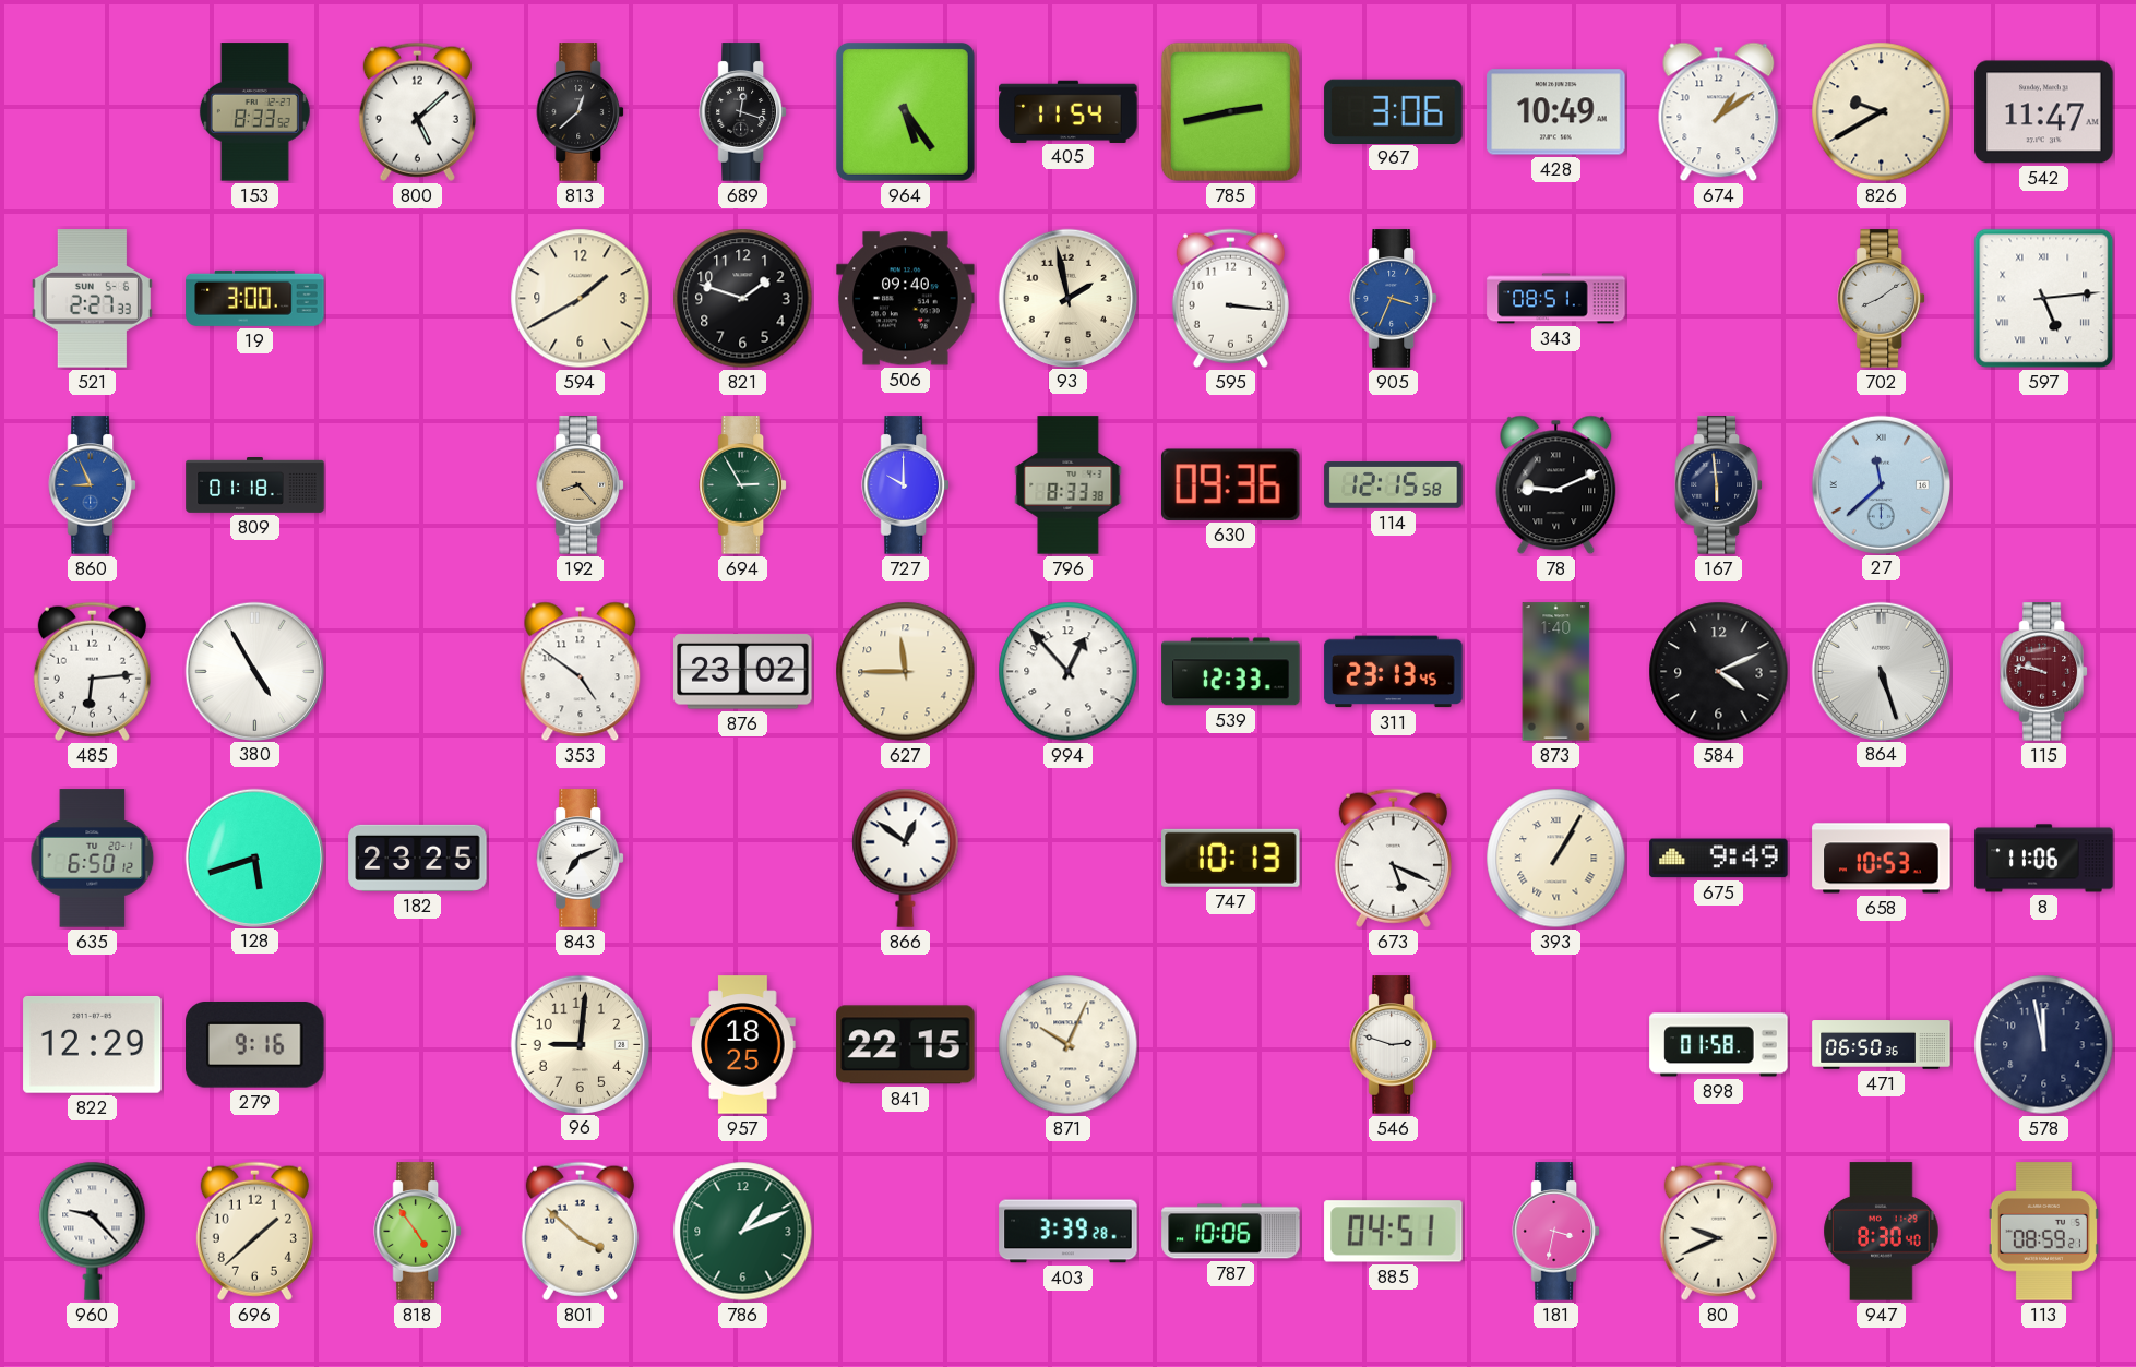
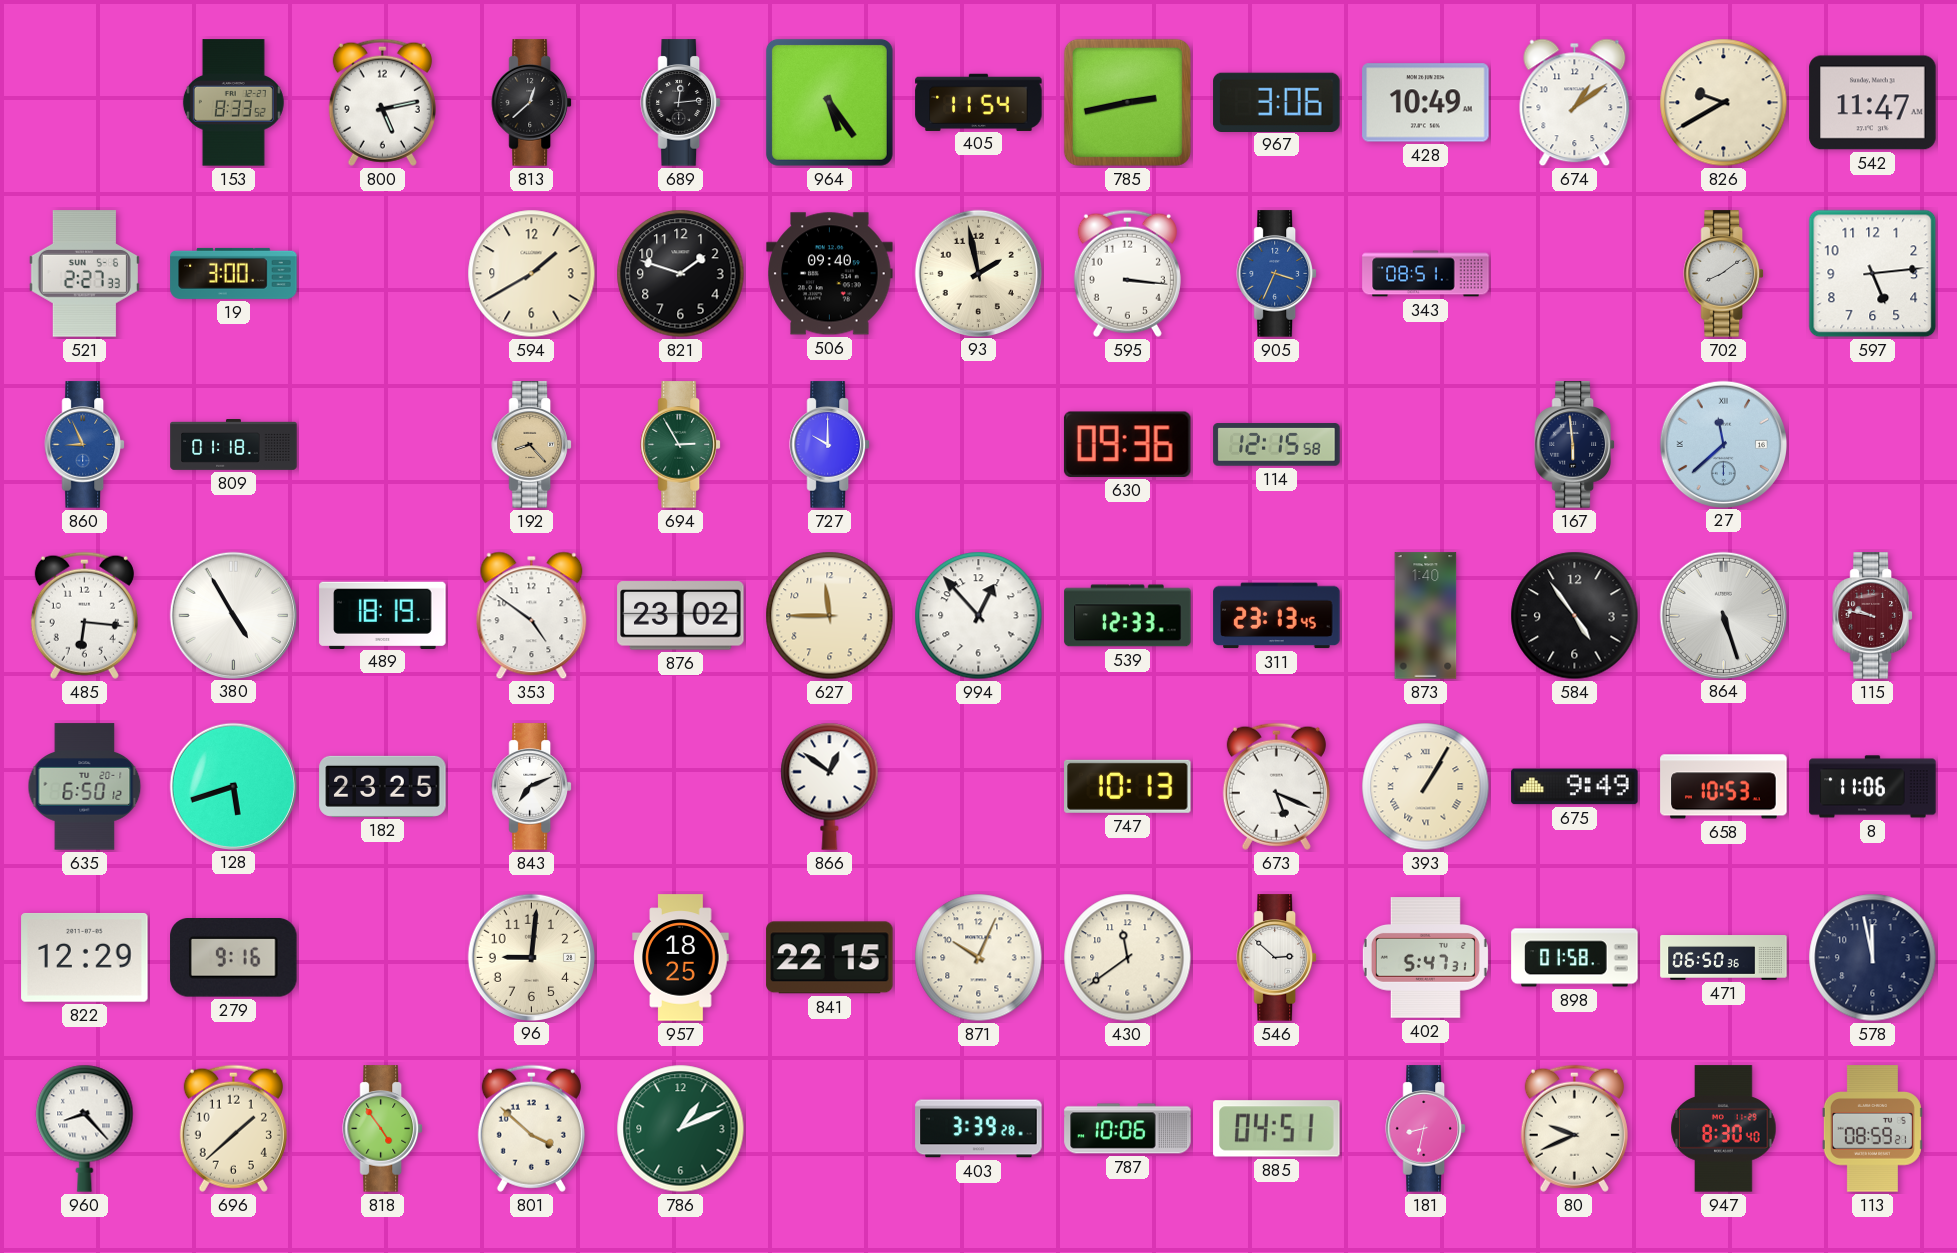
800: 5:08 -> 5:13
689: 12:18 -> 12:14
597 numerals: Roman -> Arabic
796: 8:33 -> none
78: 9:11 -> none
485: 6:14 -> 6:16
489: none -> 18:19
584: 4:11 -> 4:54
430: none -> 11:39
546: 2:48 -> 2:52
402: none -> 5:47
960: 9:23 -> 8:23
181: 3:32 -> 8:32
